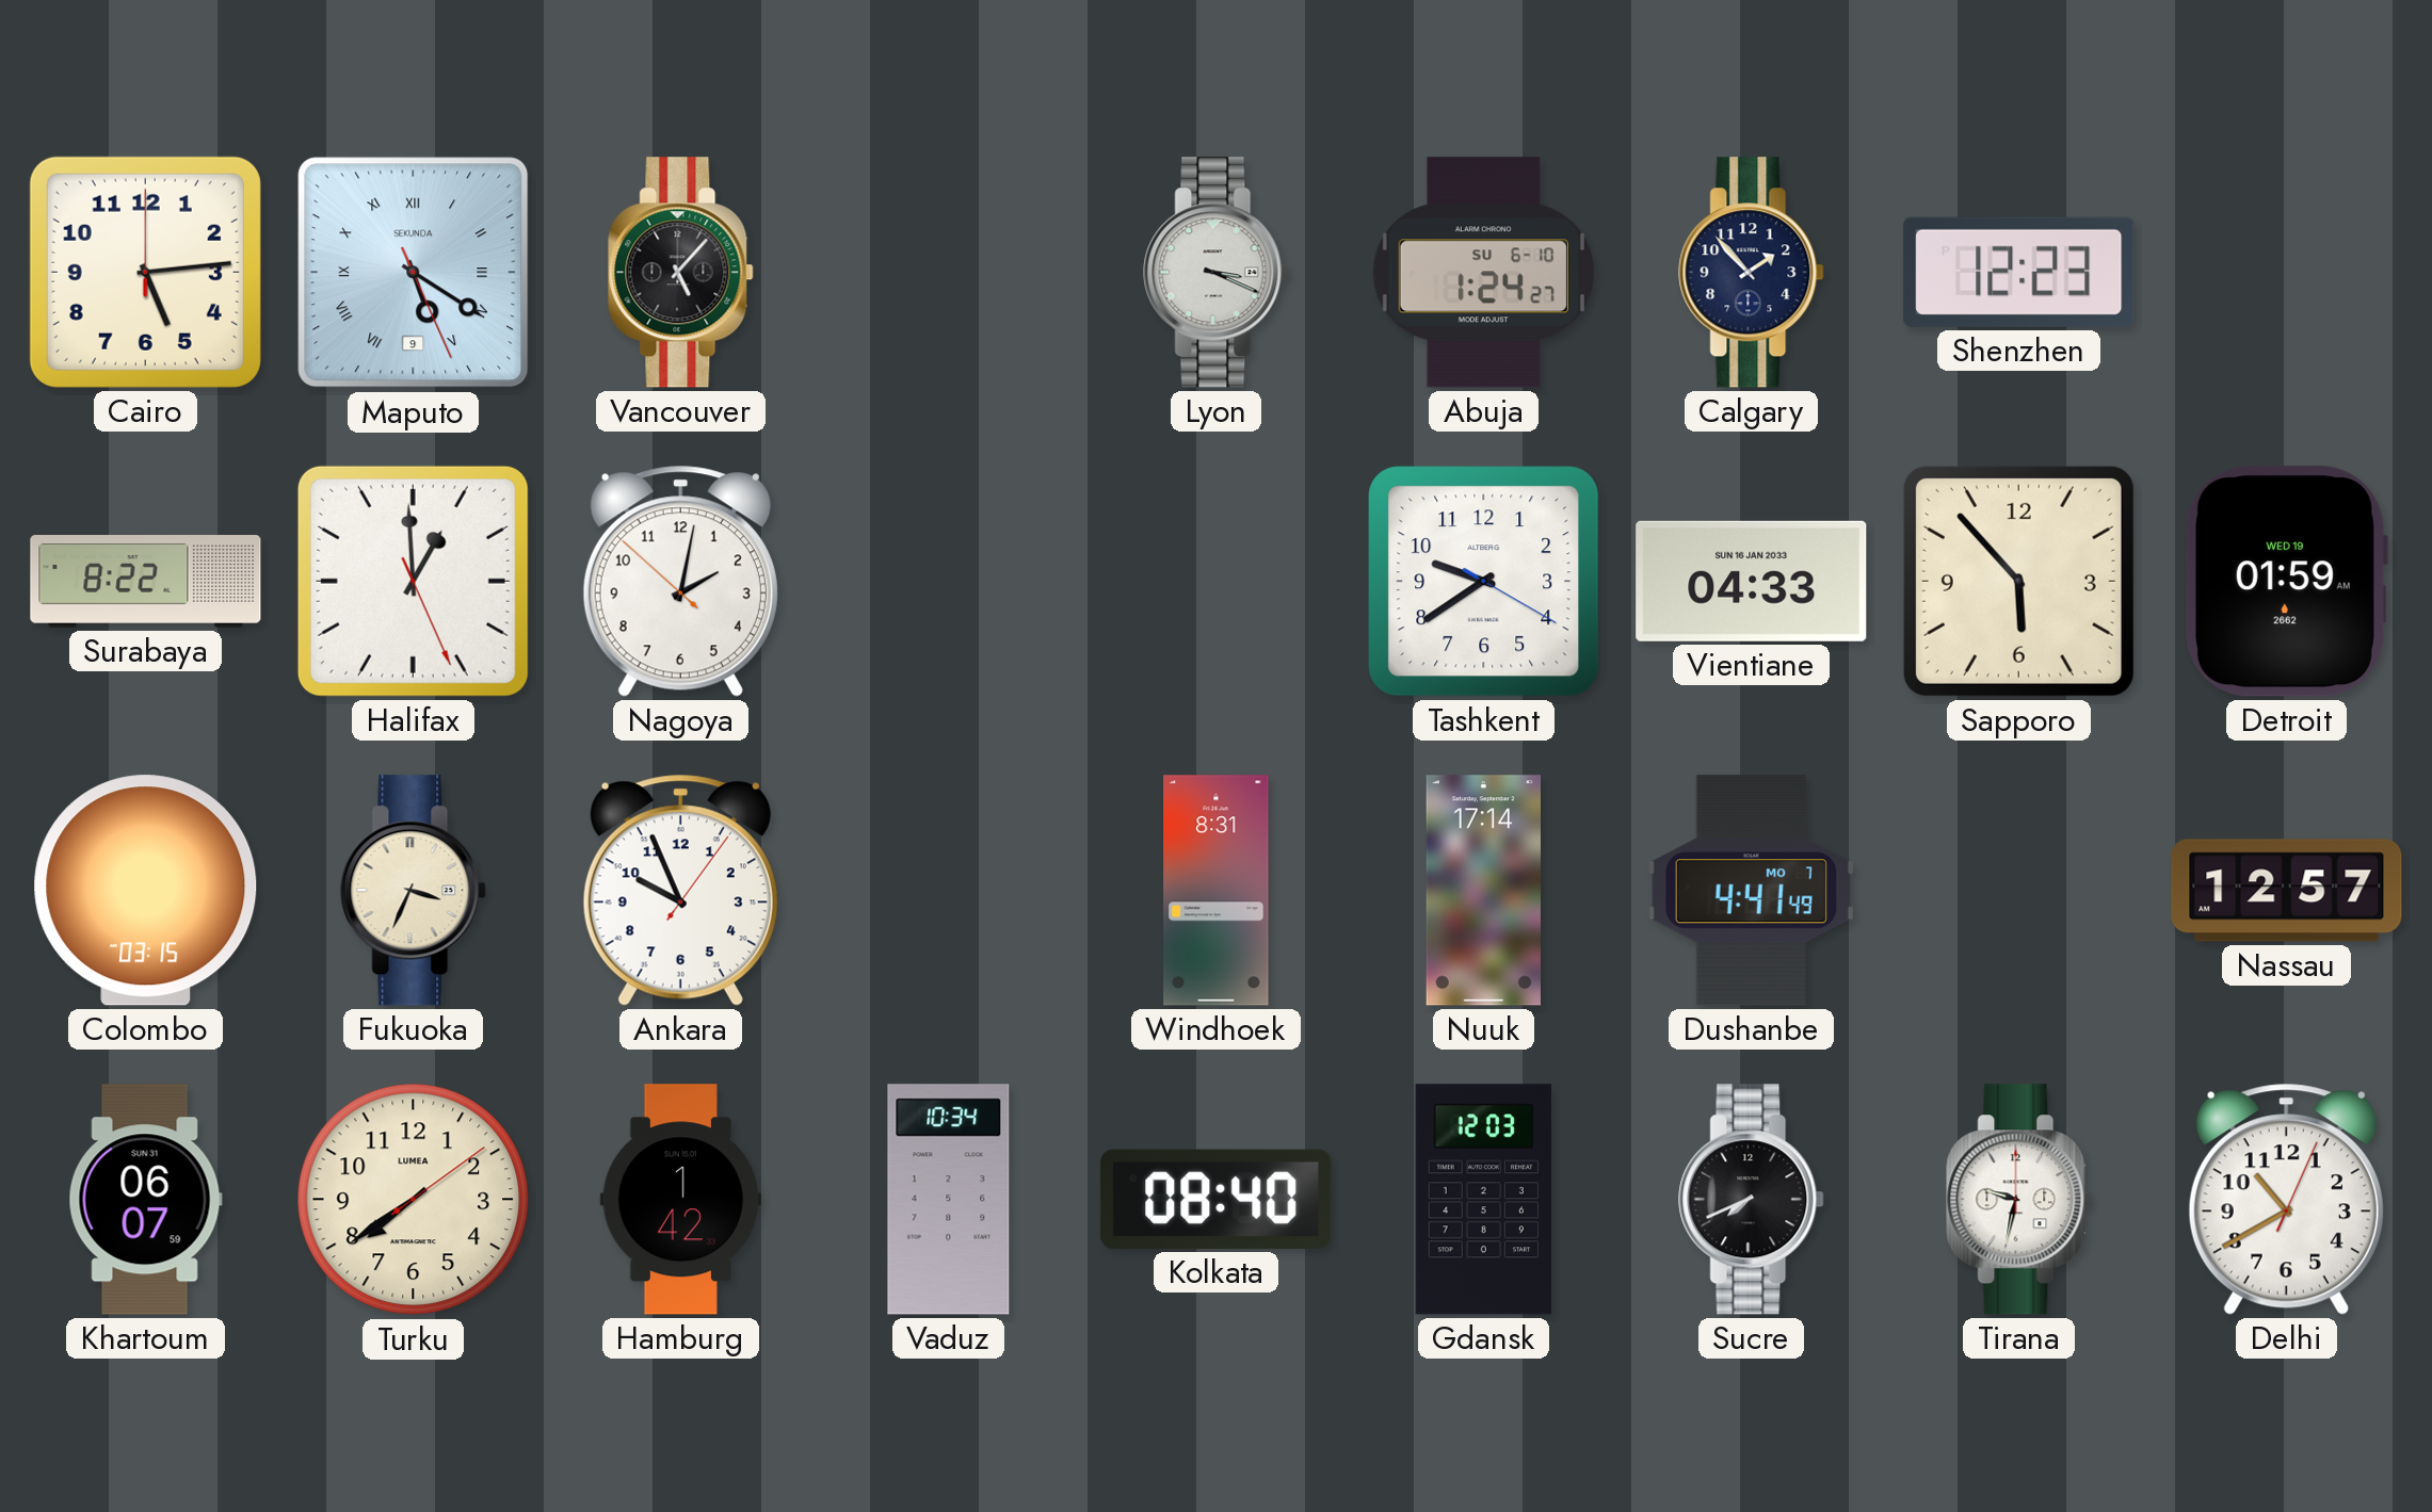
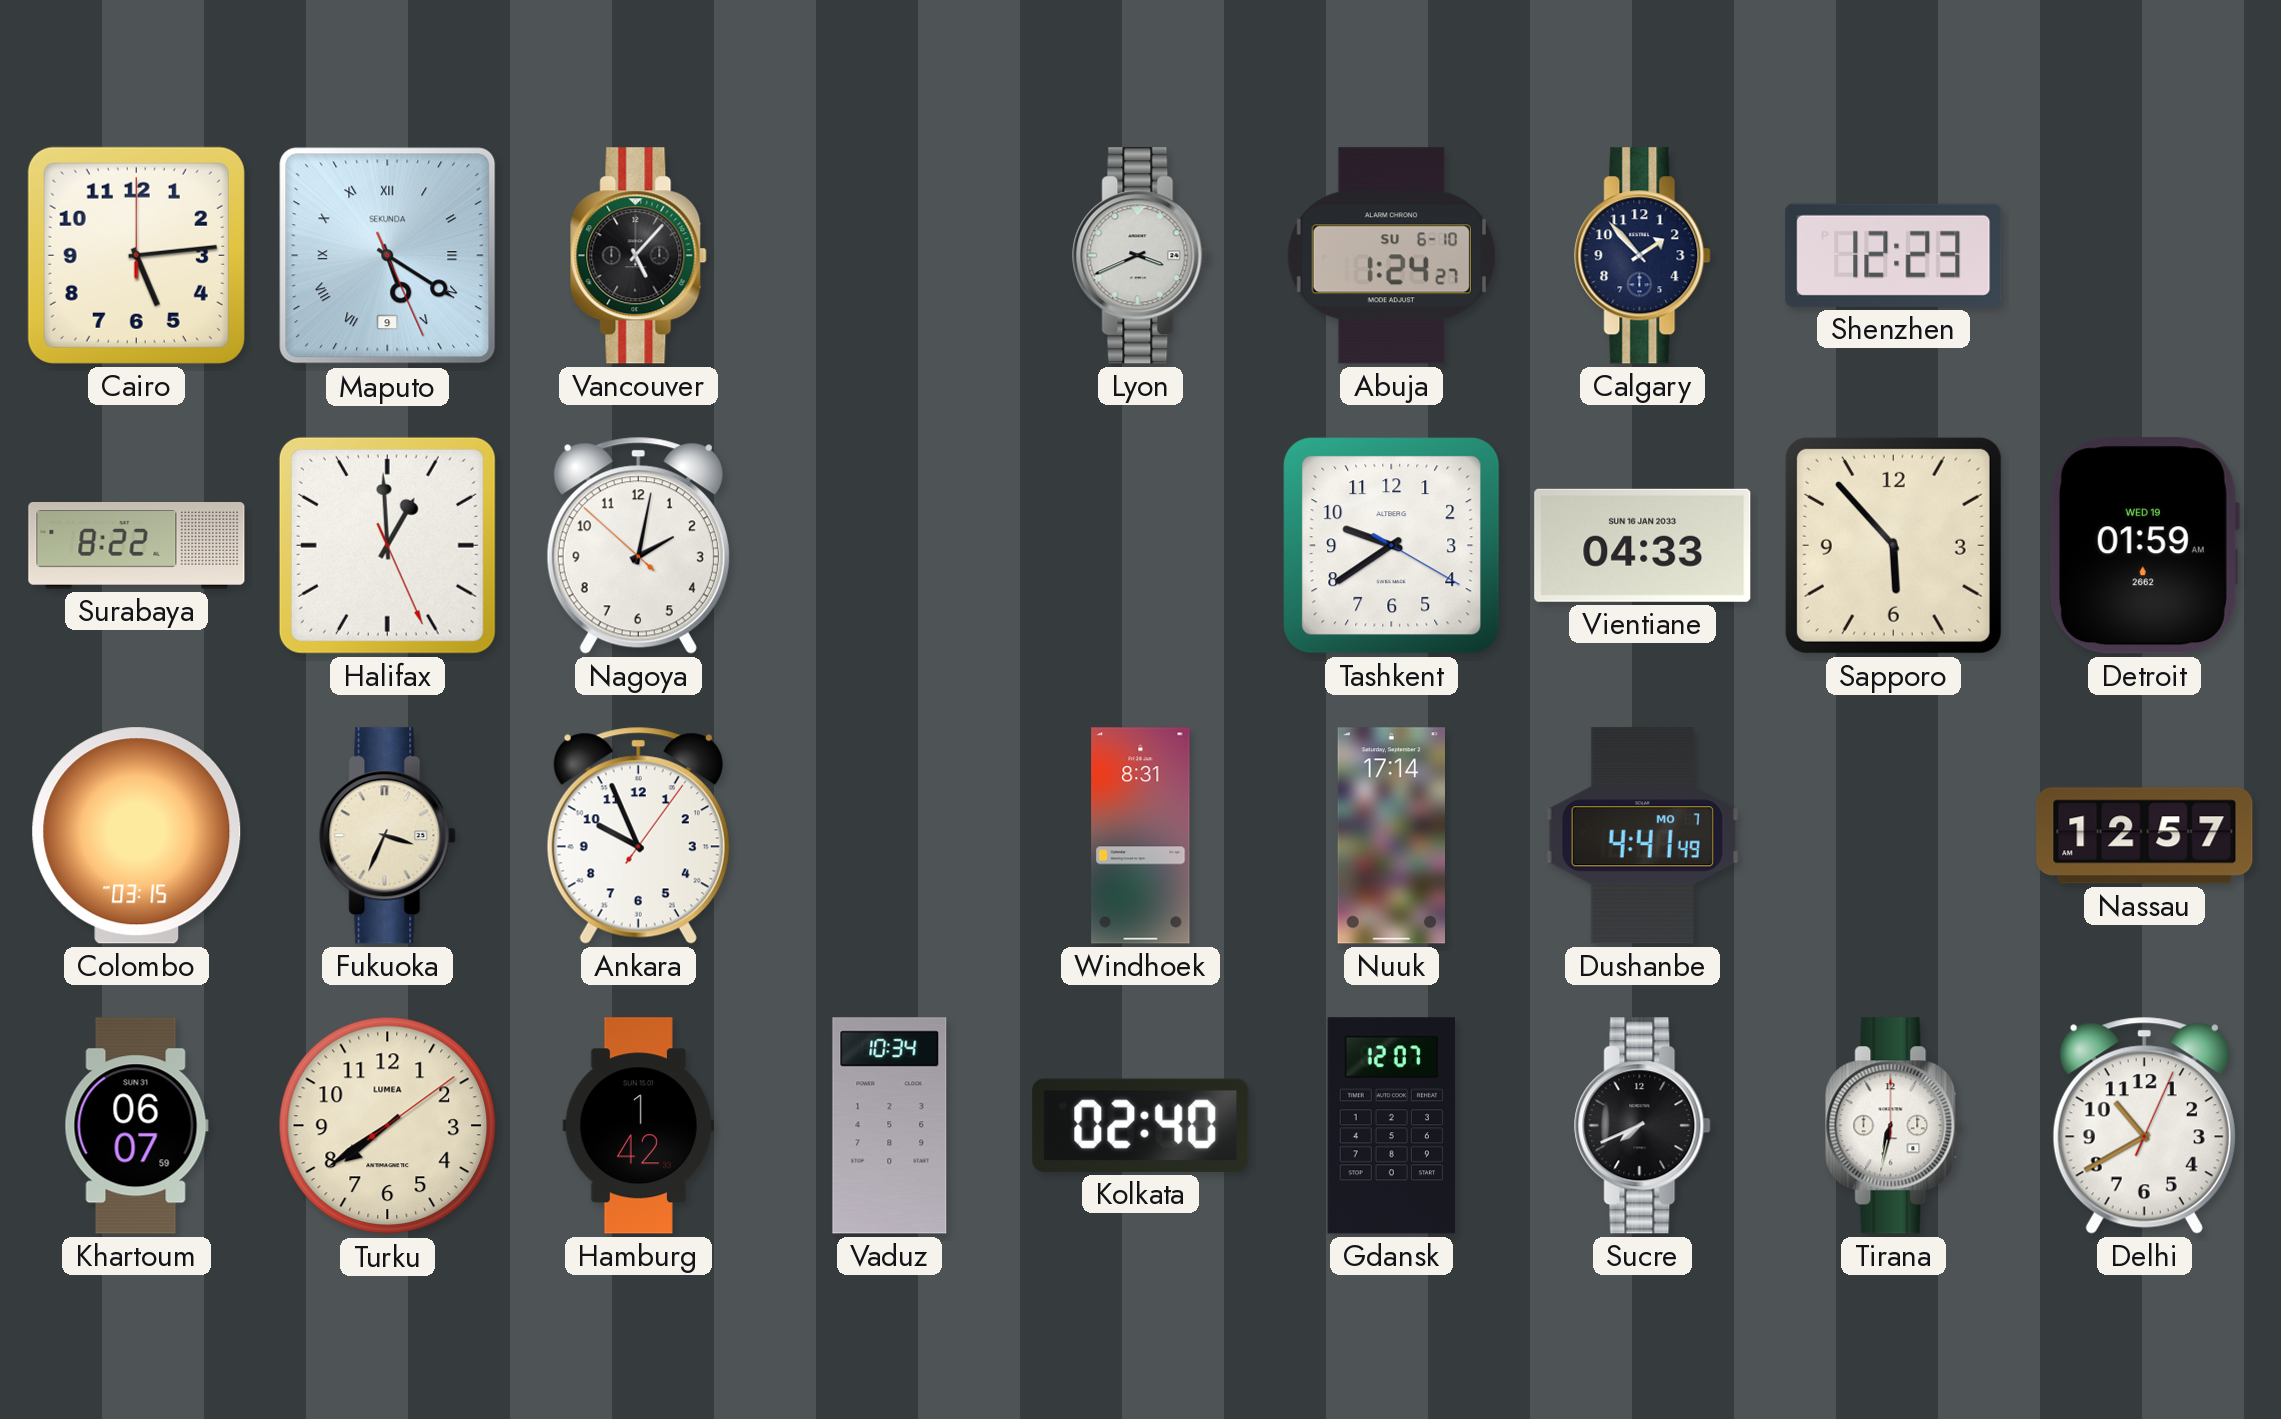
Lyon: 3:19 -> 3:41
Kolkata: 08:40 -> 02:40
Gdansk: 12:03 -> 12:07
Tirana: 9:32 -> 6:32
